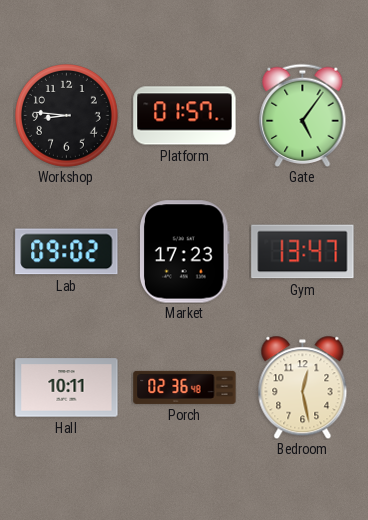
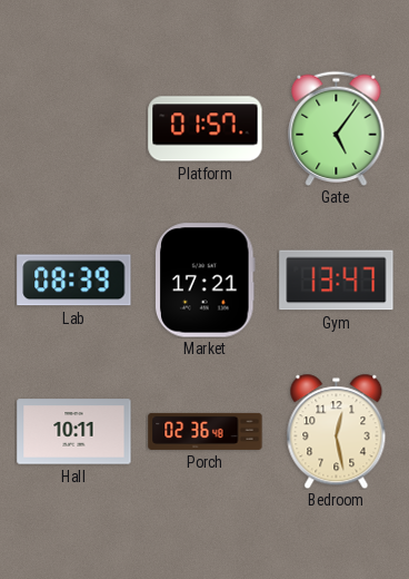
Workshop: 8:46 -> none
Lab: 09:02 -> 08:39
Market: 17:23 -> 17:21
